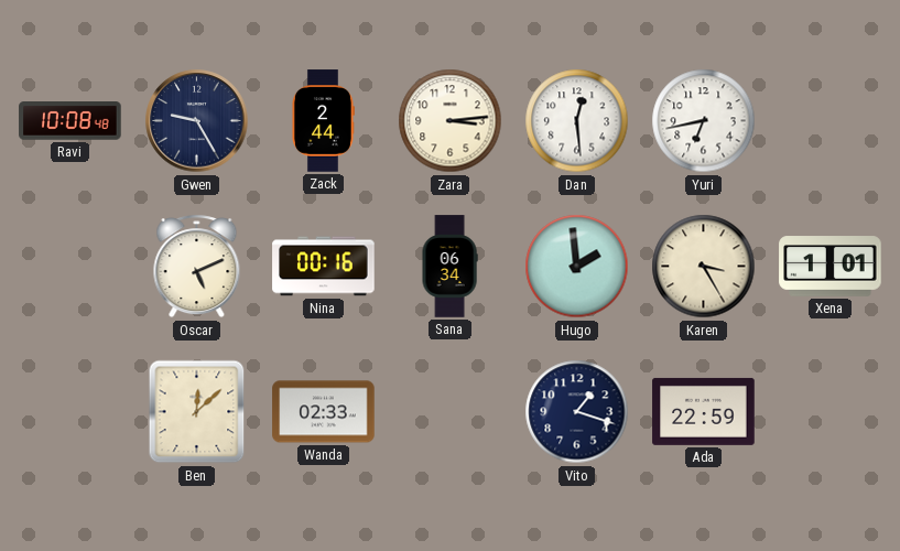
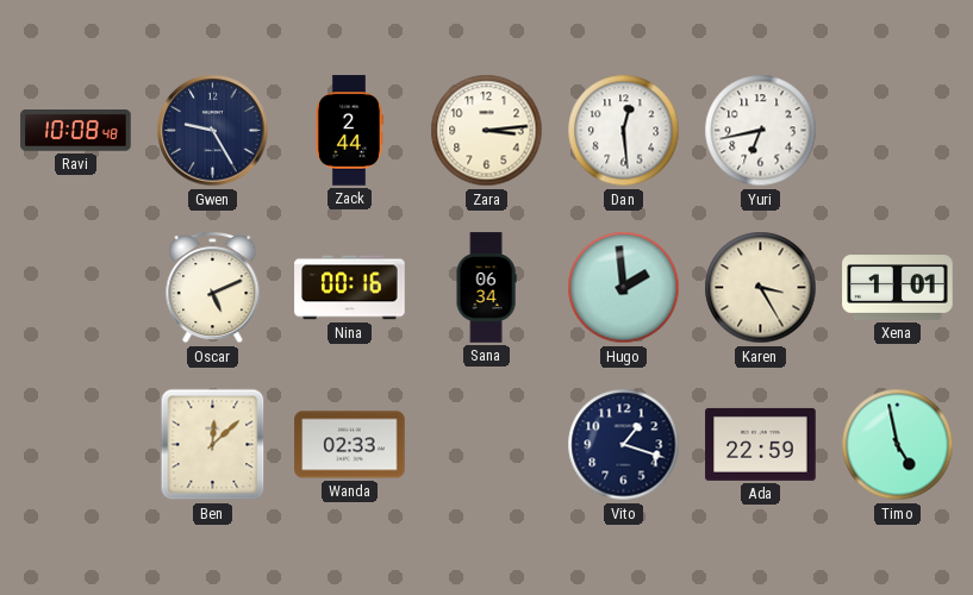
Timo: none -> 4:58
